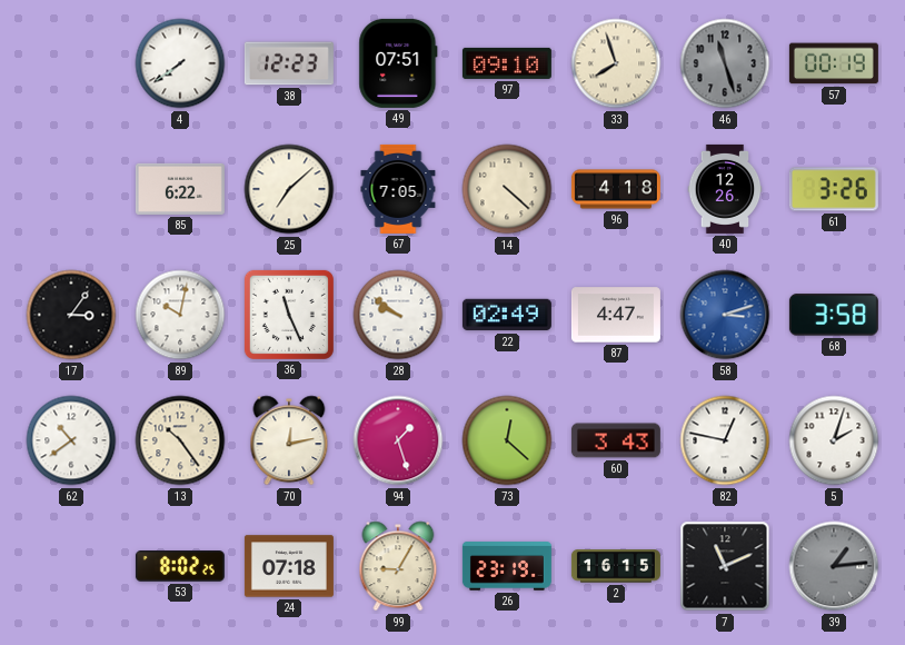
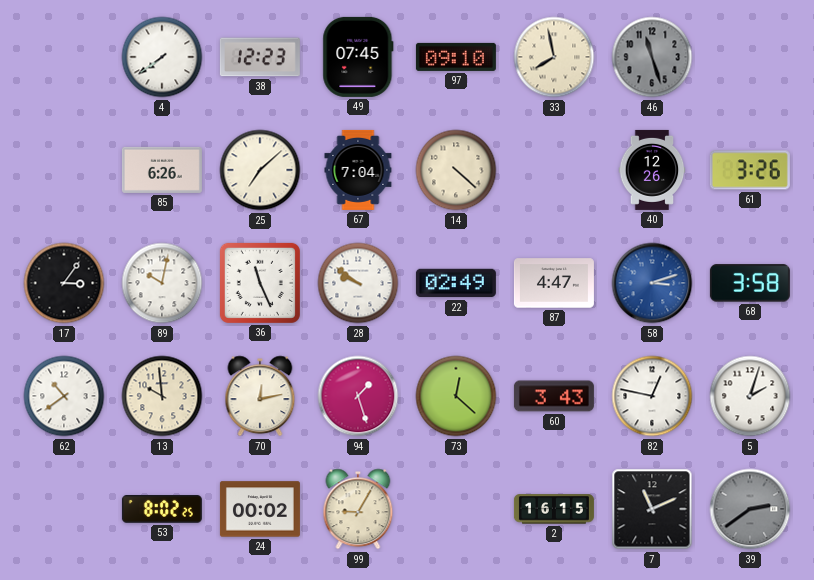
49: 07:51 -> 07:45
33: 7:57 -> 7:58
57: 00:19 -> none
85: 6:22 -> 6:26
67: 7:05 -> 7:04
96: 4:18 -> none
13: 10:24 -> 9:59
24: 07:18 -> 00:02
26: 23:19 -> none
39: 1:14 -> 2:39
